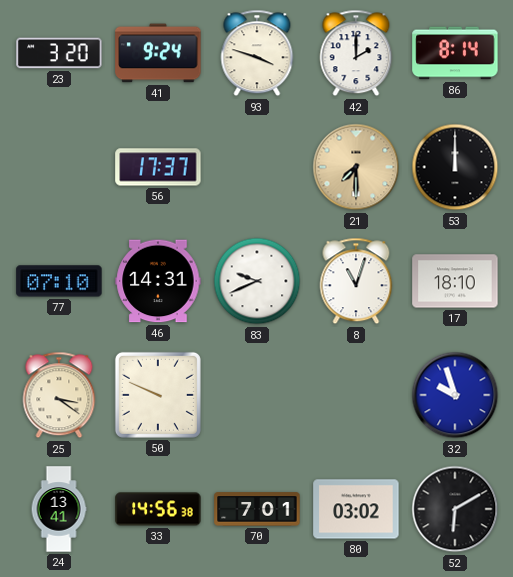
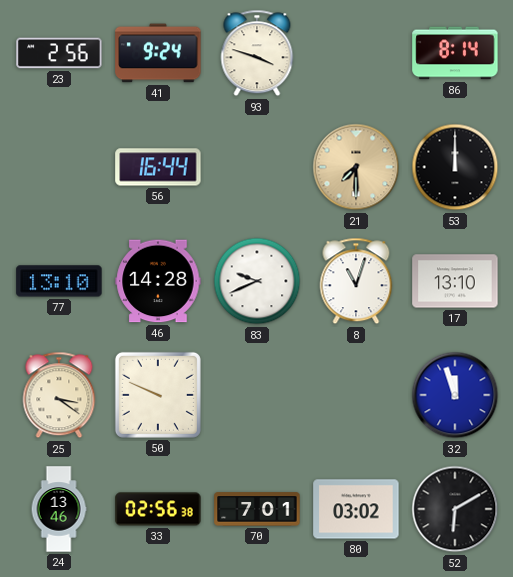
23: 3:20 -> 2:56
42: 2:00 -> none
56: 17:37 -> 16:44
77: 07:10 -> 13:10
46: 14:31 -> 14:28
17: 18:10 -> 13:10
32: 9:57 -> 11:57
24: 13:41 -> 13:46
33: 14:56 -> 02:56
